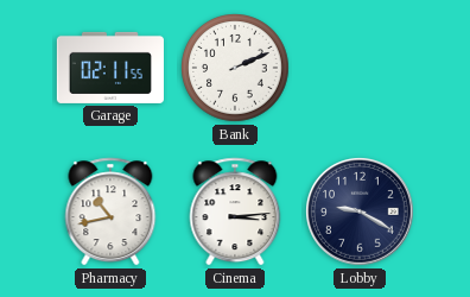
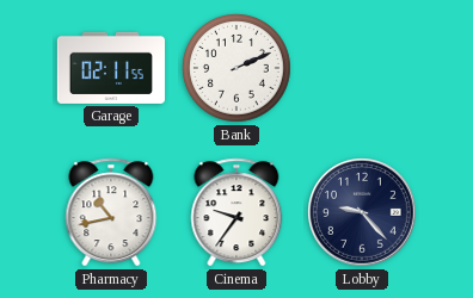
Cinema: 3:14 -> 9:36
Lobby: 9:20 -> 9:23
